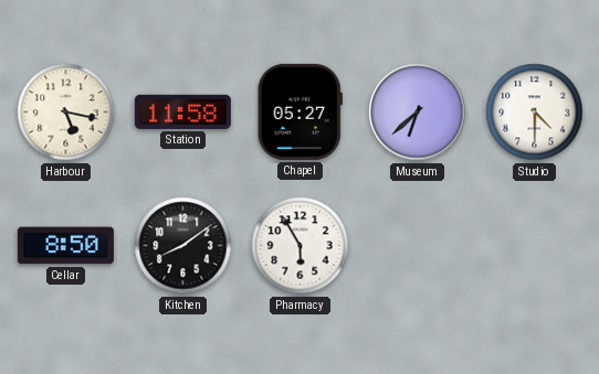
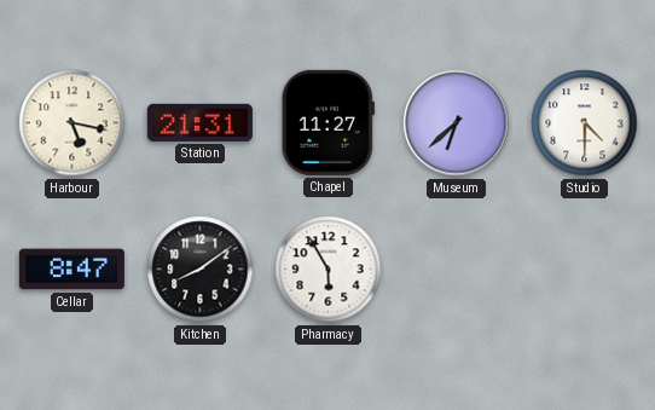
Station: 11:58 -> 21:31
Chapel: 05:27 -> 11:27
Cellar: 8:50 -> 8:47
